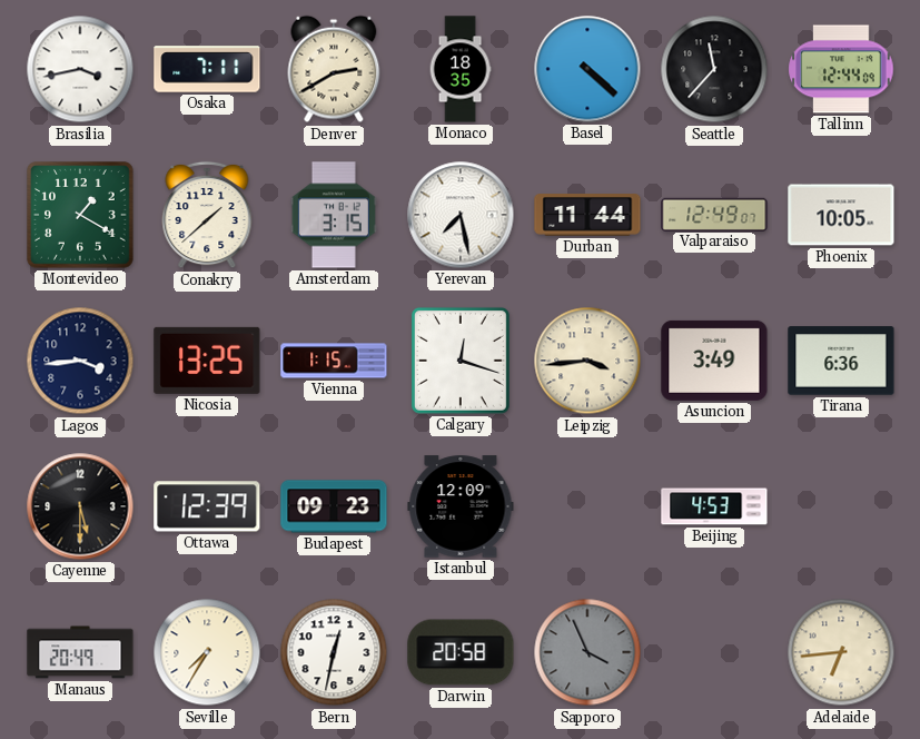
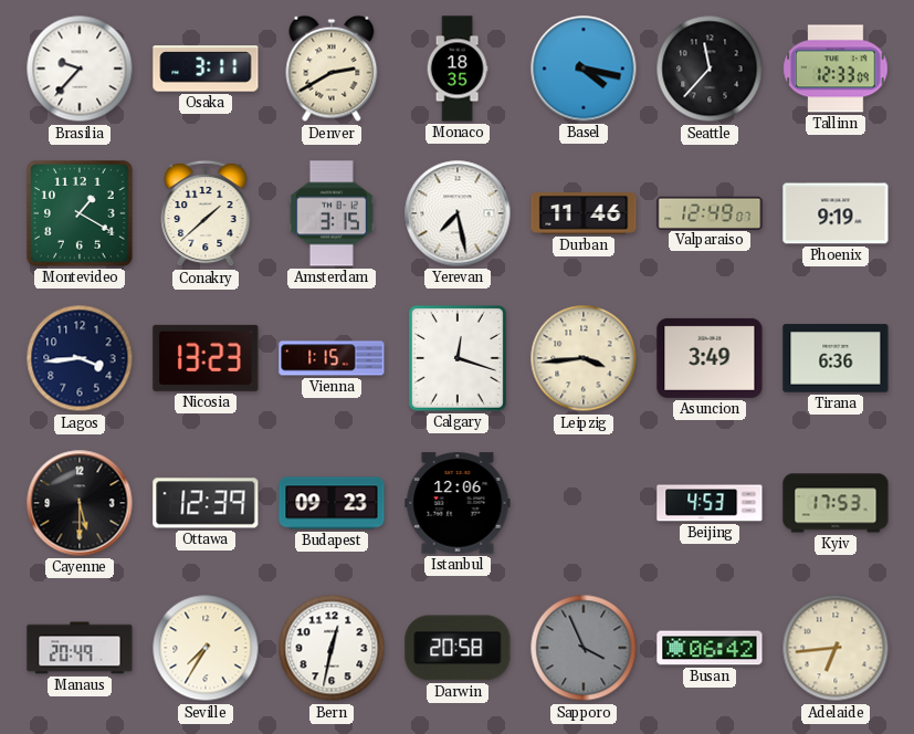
Brasilia: 3:43 -> 9:37
Osaka: 7:11 -> 3:11
Basel: 4:22 -> 4:17
Tallinn: 12:44 -> 12:33
Durban: 11:44 -> 11:46
Phoenix: 10:05 -> 9:19
Nicosia: 13:25 -> 13:23
Istanbul: 12:09 -> 12:06
Kyiv: none -> 17:53
Busan: none -> 06:42
